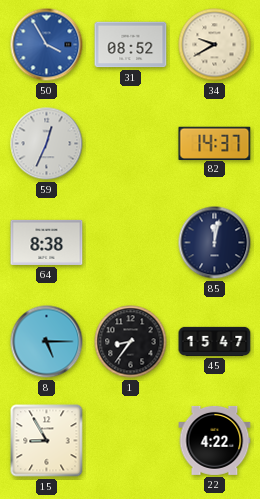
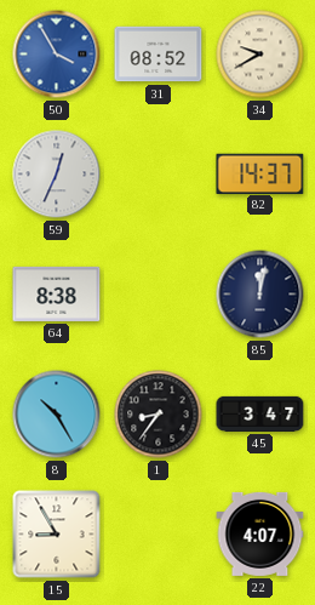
8: 5:15 -> 10:25
45: 15:47 -> 3:47
22: 4:22 -> 4:07
